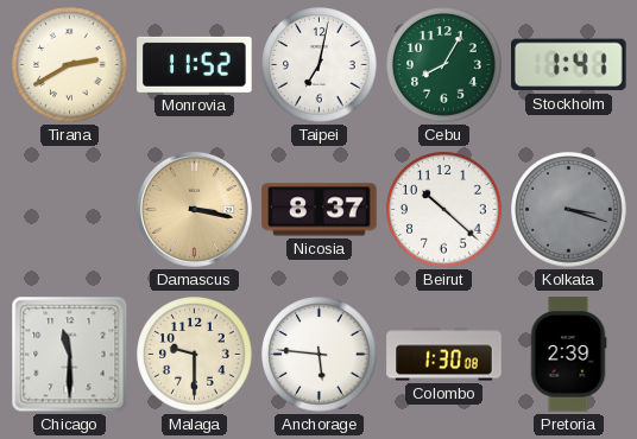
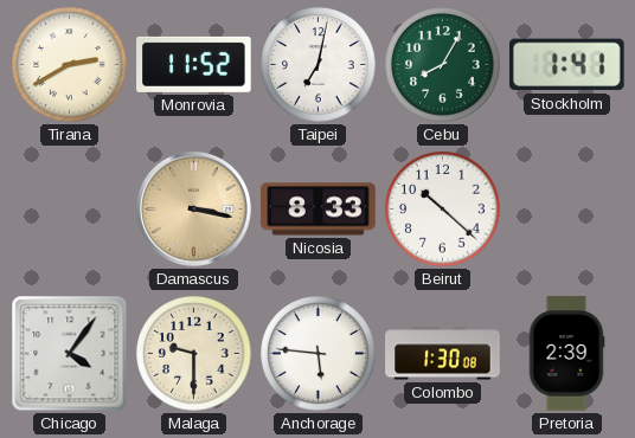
Nicosia: 8:37 -> 8:33
Kolkata: 3:18 -> none
Chicago: 11:30 -> 4:06
